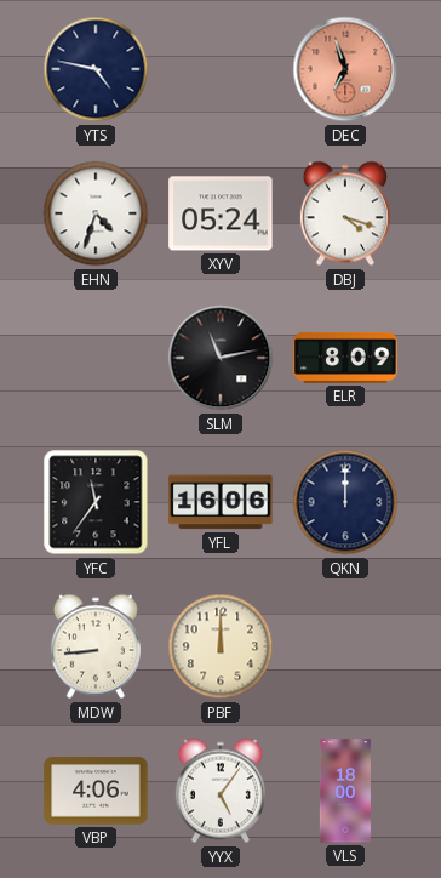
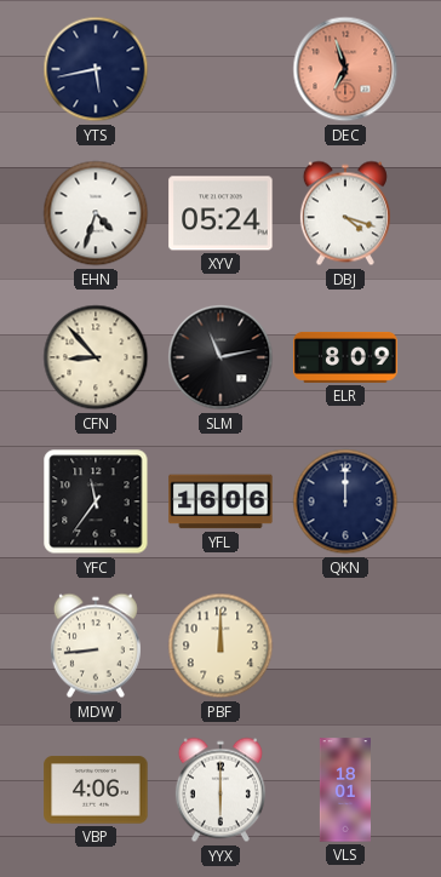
YTS: 4:47 -> 5:43
CFN: none -> 8:53
YYX: 5:06 -> 6:00
VLS: 18:00 -> 18:01
